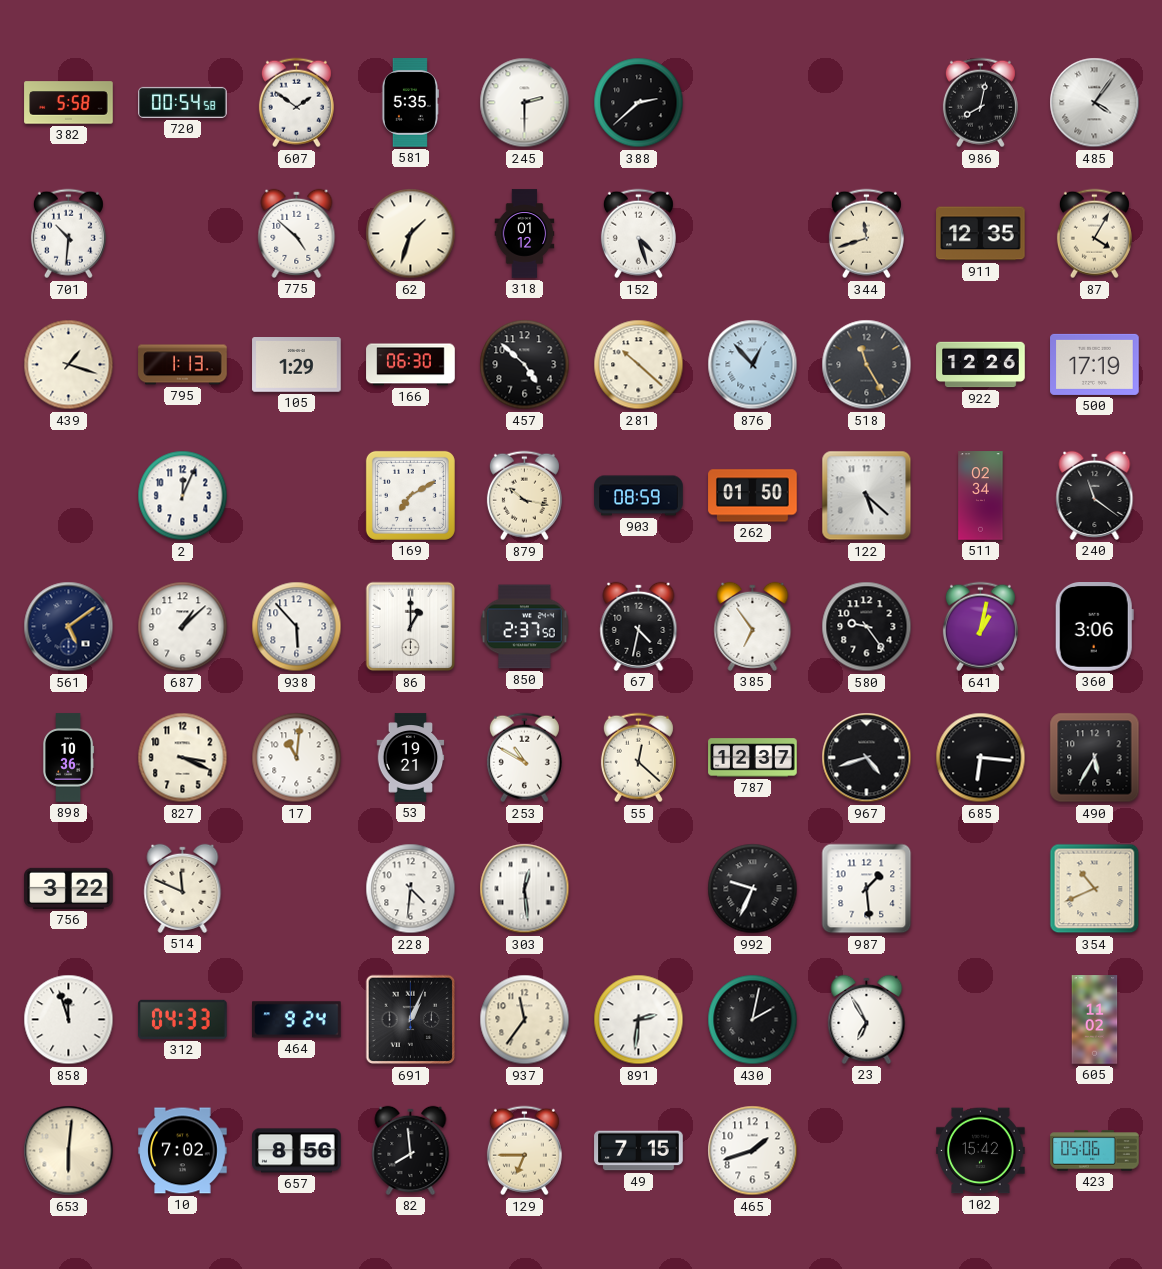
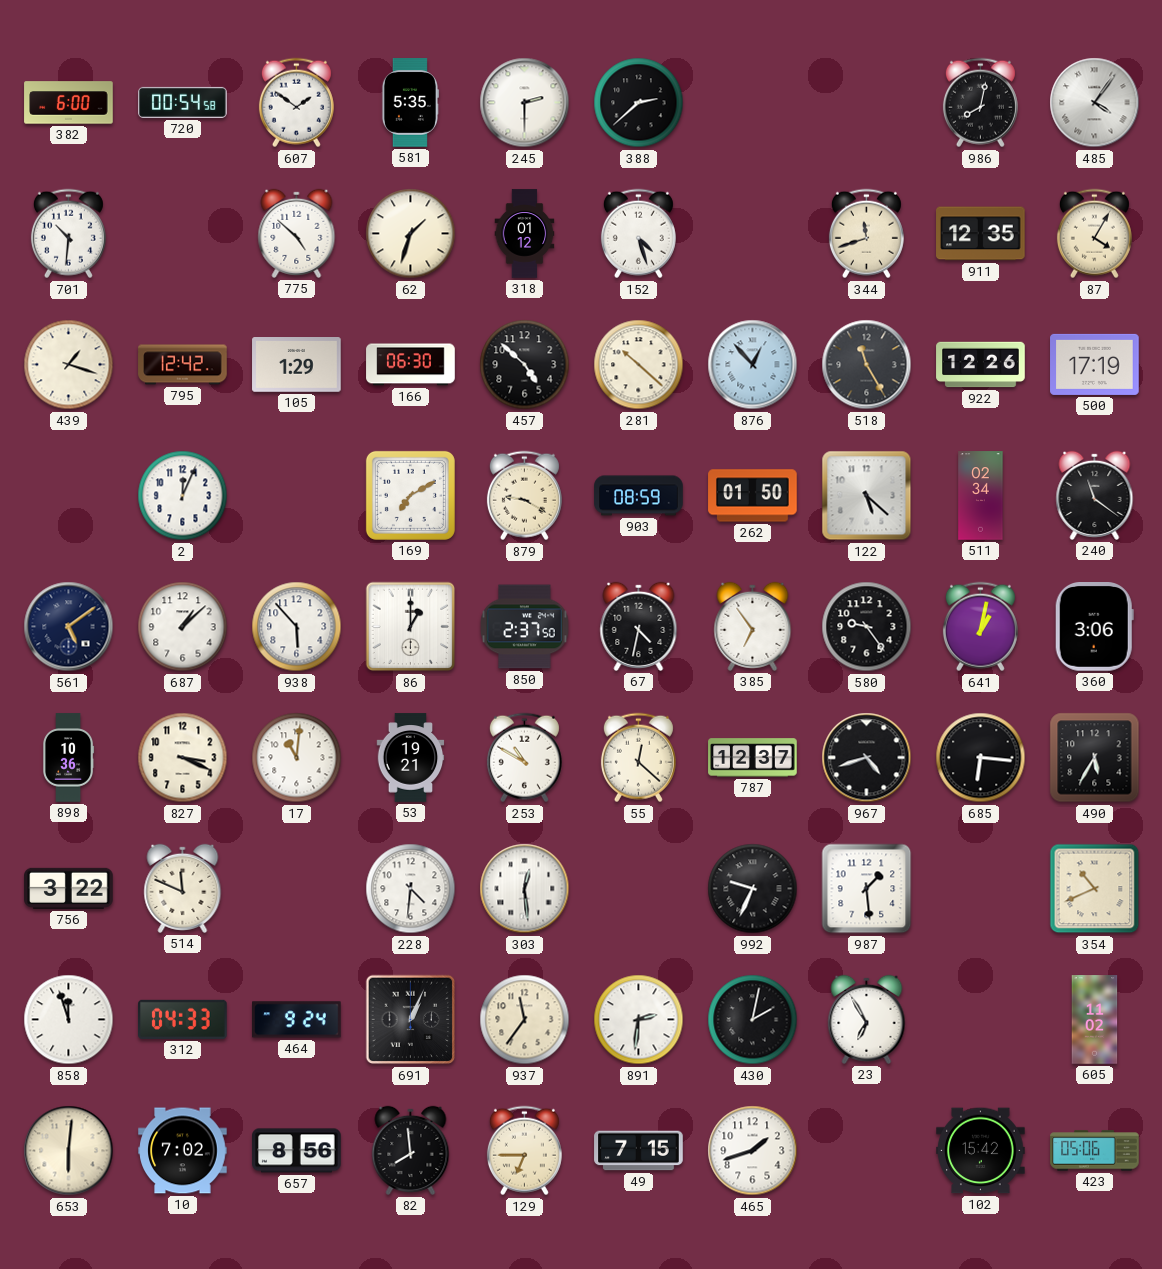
382: 5:58 -> 6:00
795: 1:13 -> 12:42
879: 10:17 -> 9:20
